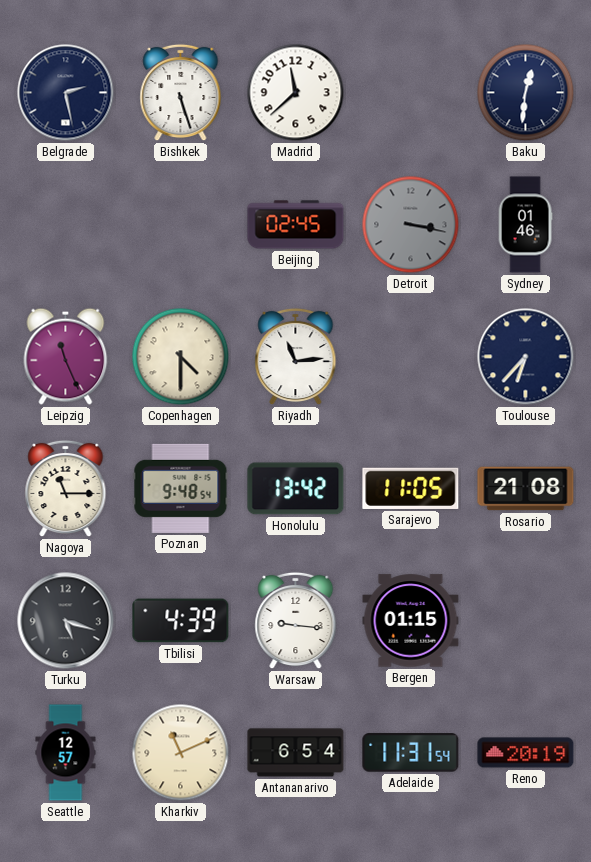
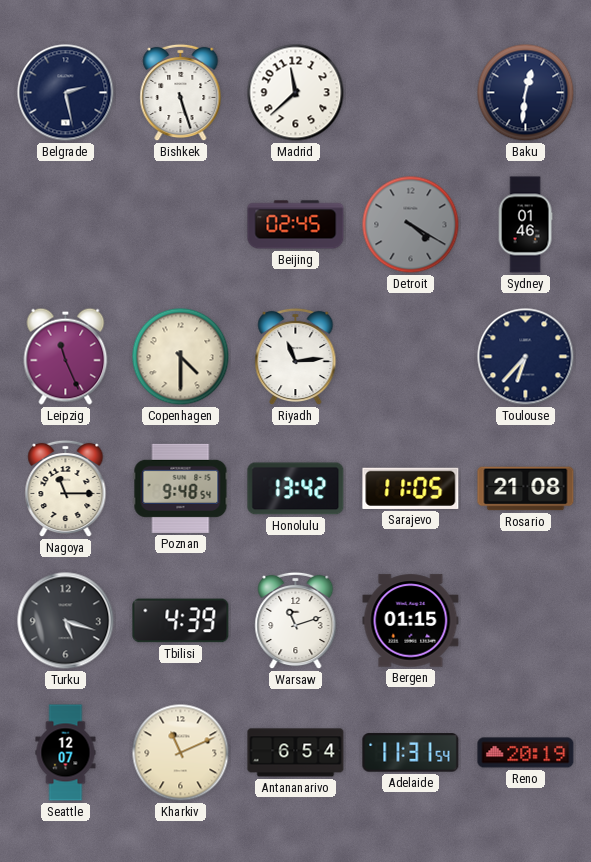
Detroit: 3:17 -> 4:20
Warsaw: 9:16 -> 11:12
Seattle: 12:57 -> 12:07
